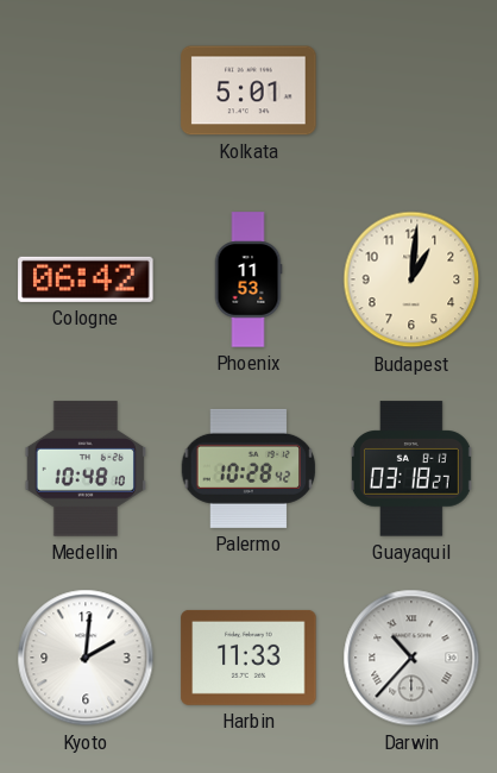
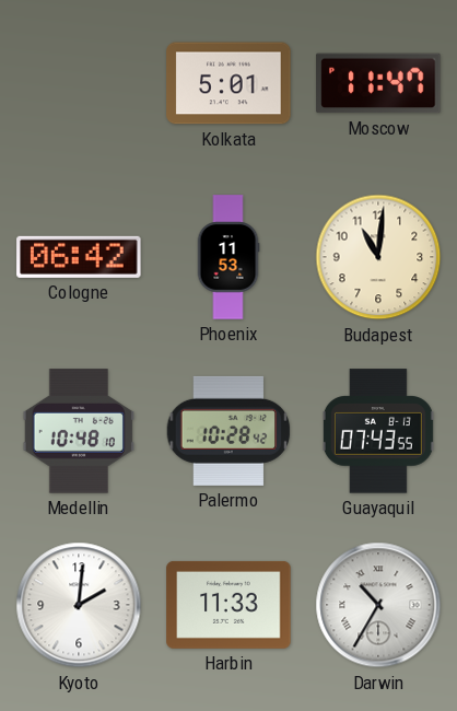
Moscow: none -> 11:47
Budapest: 1:01 -> 11:01
Guayaquil: 03:18 -> 07:43
Darwin: 10:37 -> 10:35
